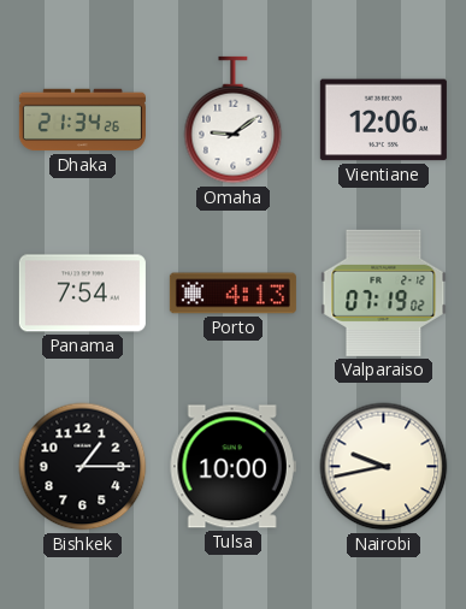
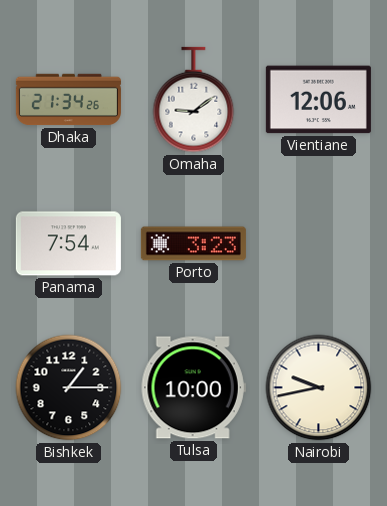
Porto: 4:13 -> 3:23
Valparaiso: 07:19 -> none
